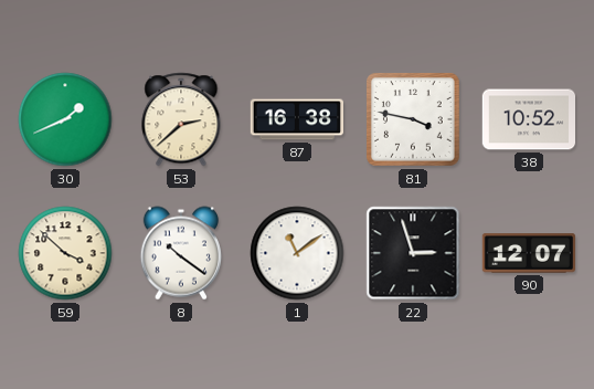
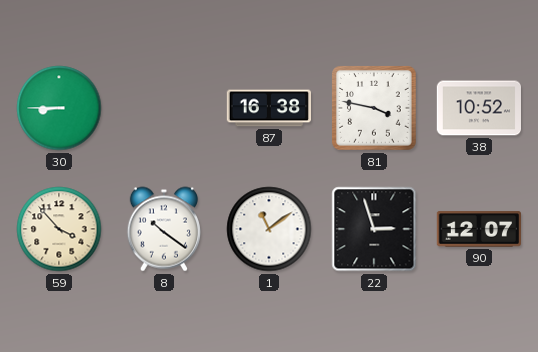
30: 1:41 -> 8:45
53: 2:38 -> none
59: 3:52 -> 3:53
